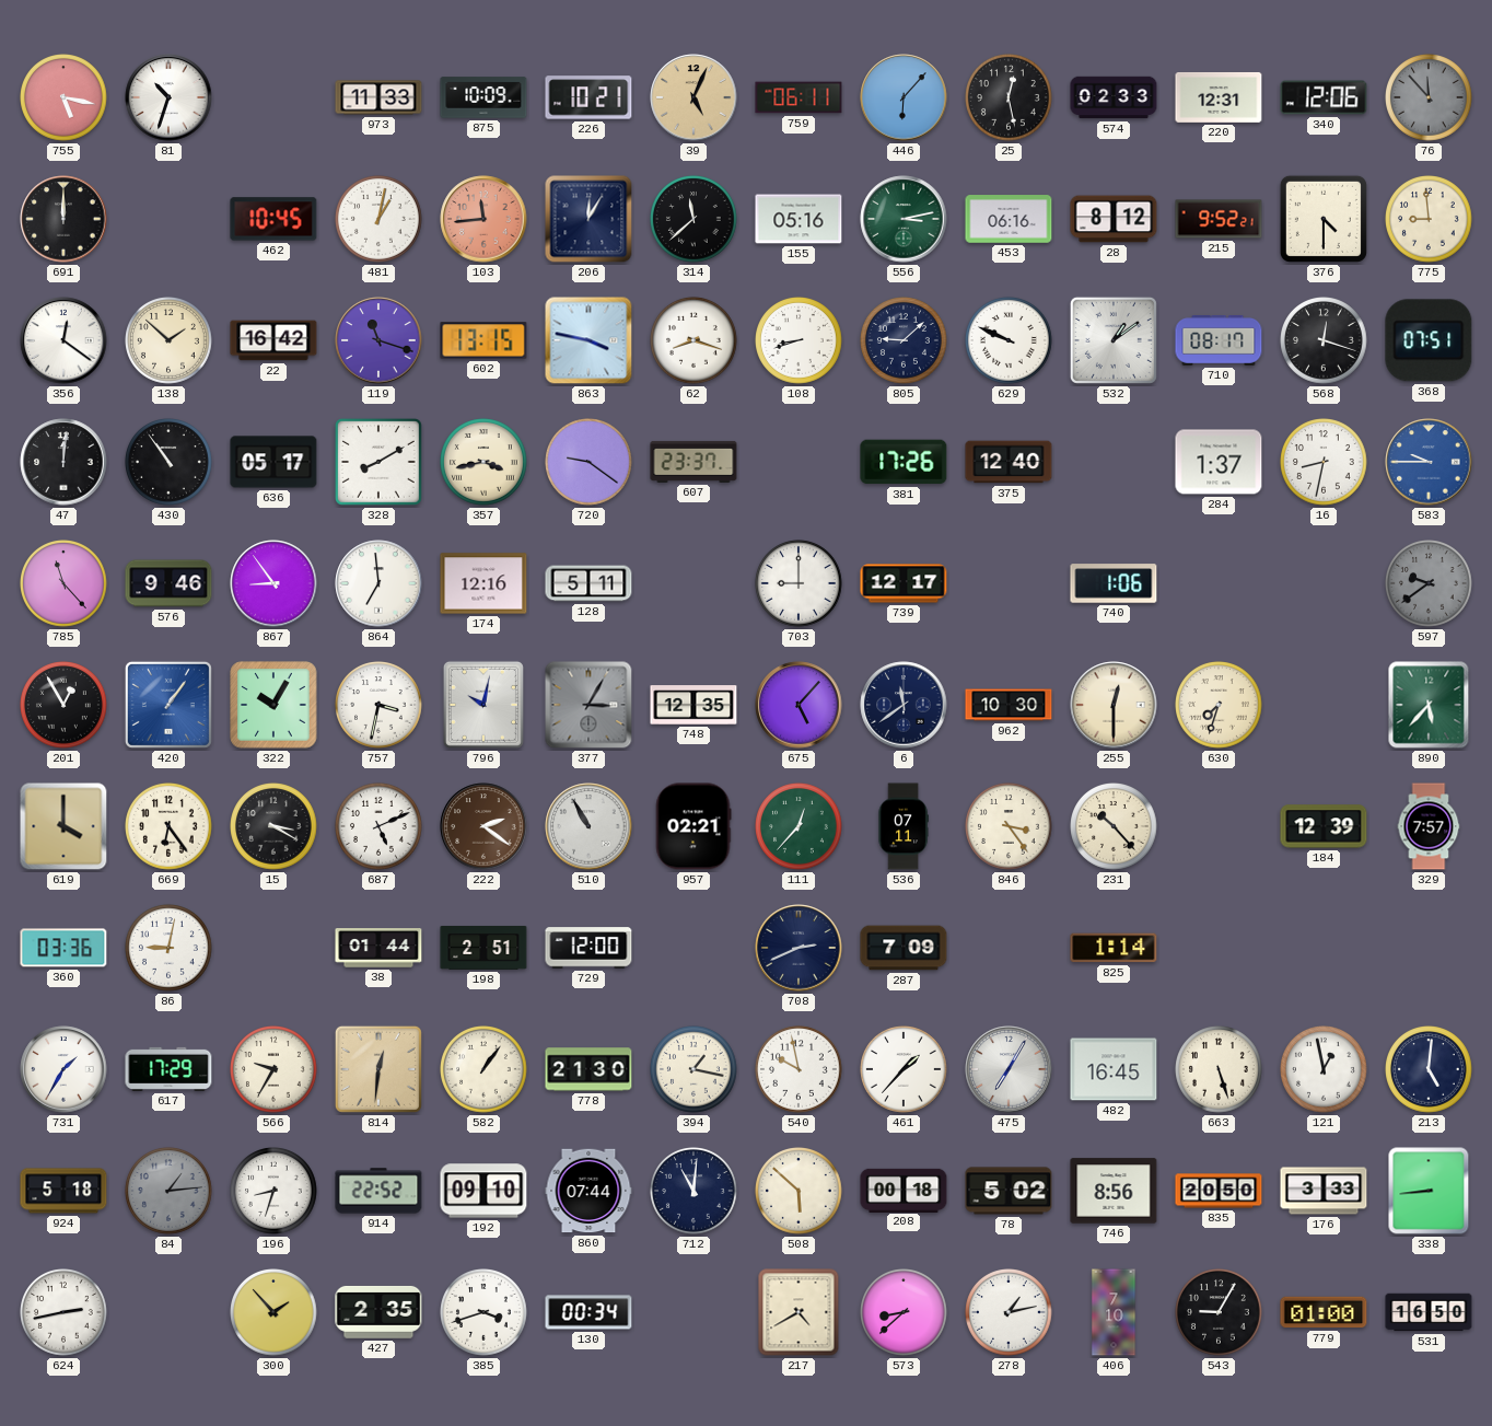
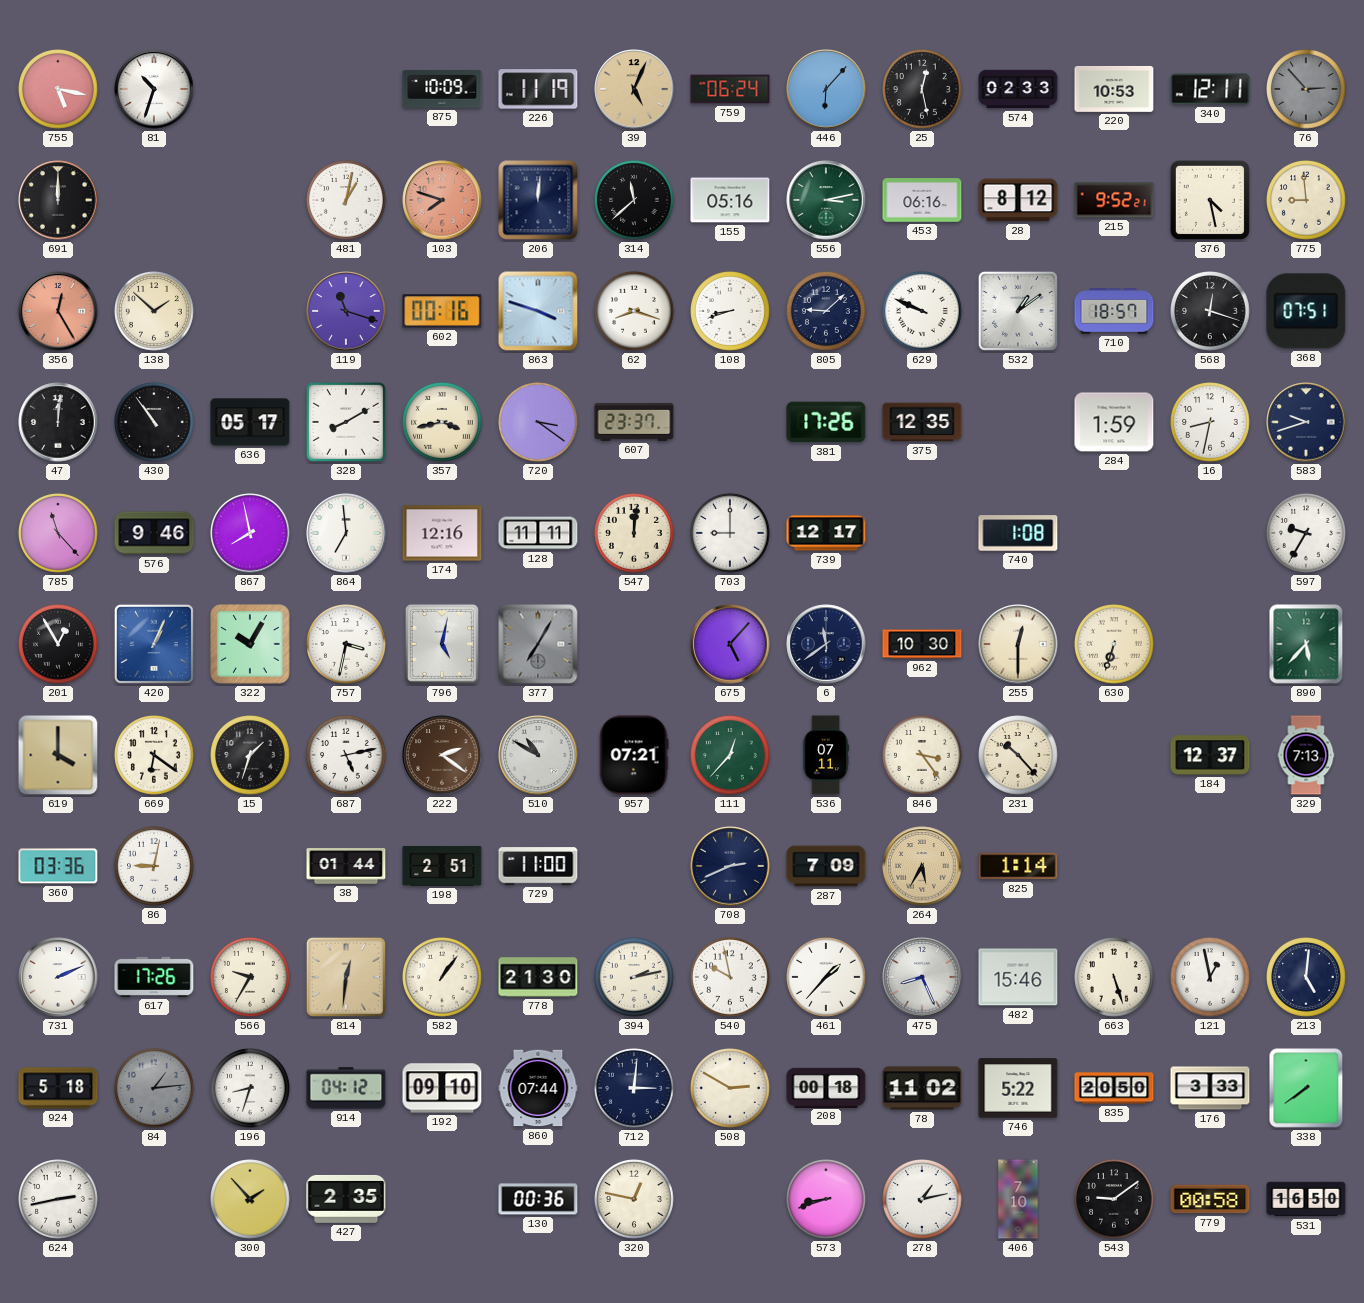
973: 11:33 -> none
226: 10:21 -> 11:19
759: 06:11 -> 06:24
220: 12:31 -> 10:53
340: 12:06 -> 12:11
76: 11:53 -> 2:53
462: 10:45 -> none
103: 11:44 -> 7:48
206: 12:05 -> 12:01
376: 4:30 -> 4:28
356: 12:21 -> 12:25
356 dial: white -> salmon
22: 16:42 -> none
602: 13:15 -> 00:16
863: 3:47 -> 3:48
710: 08:17 -> 18:57
720: 9:21 -> 3:21
375: 12:40 -> 12:35
284: 1:37 -> 1:59
583: 9:45 -> 9:42
583 dial: blue -> navy
867: 8:54 -> 7:58
128: 5:11 -> 11:11
547: none -> 12:01
740: 1:06 -> 1:08
597: 9:39 -> 9:35
597 dial: grey -> white
420: 1:06 -> 1:04
796: 10:02 -> 5:02
377: 3:05 -> 7:05
748: 12:35 -> none
630: 7:33 -> 6:33
669: 6:24 -> 6:21
15: 3:20 -> 1:33
687: 5:11 -> 5:13
510: 10:55 -> 10:50
957: 02:21 -> 07:21
184: 12:39 -> 12:37
329: 7:57 -> 7:13
729: 12:00 -> 11:00
264: none -> 5:35
731: 1:35 -> 2:11
617: 17:29 -> 17:26
394: 1:17 -> 2:13
475: 7:05 -> 8:26
482: 16:45 -> 15:46
914: 22:52 -> 04:12
712: 11:01 -> 3:01
508: 5:52 -> 2:50
78: 5:02 -> 11:02
746: 8:56 -> 5:22
338: 8:44 -> 7:39
385: 3:42 -> none
130: 00:34 -> 00:36
320: none -> 12:47
217: 4:40 -> none
573: 8:38 -> 8:42
543: 9:05 -> 9:09
779: 01:00 -> 00:58
